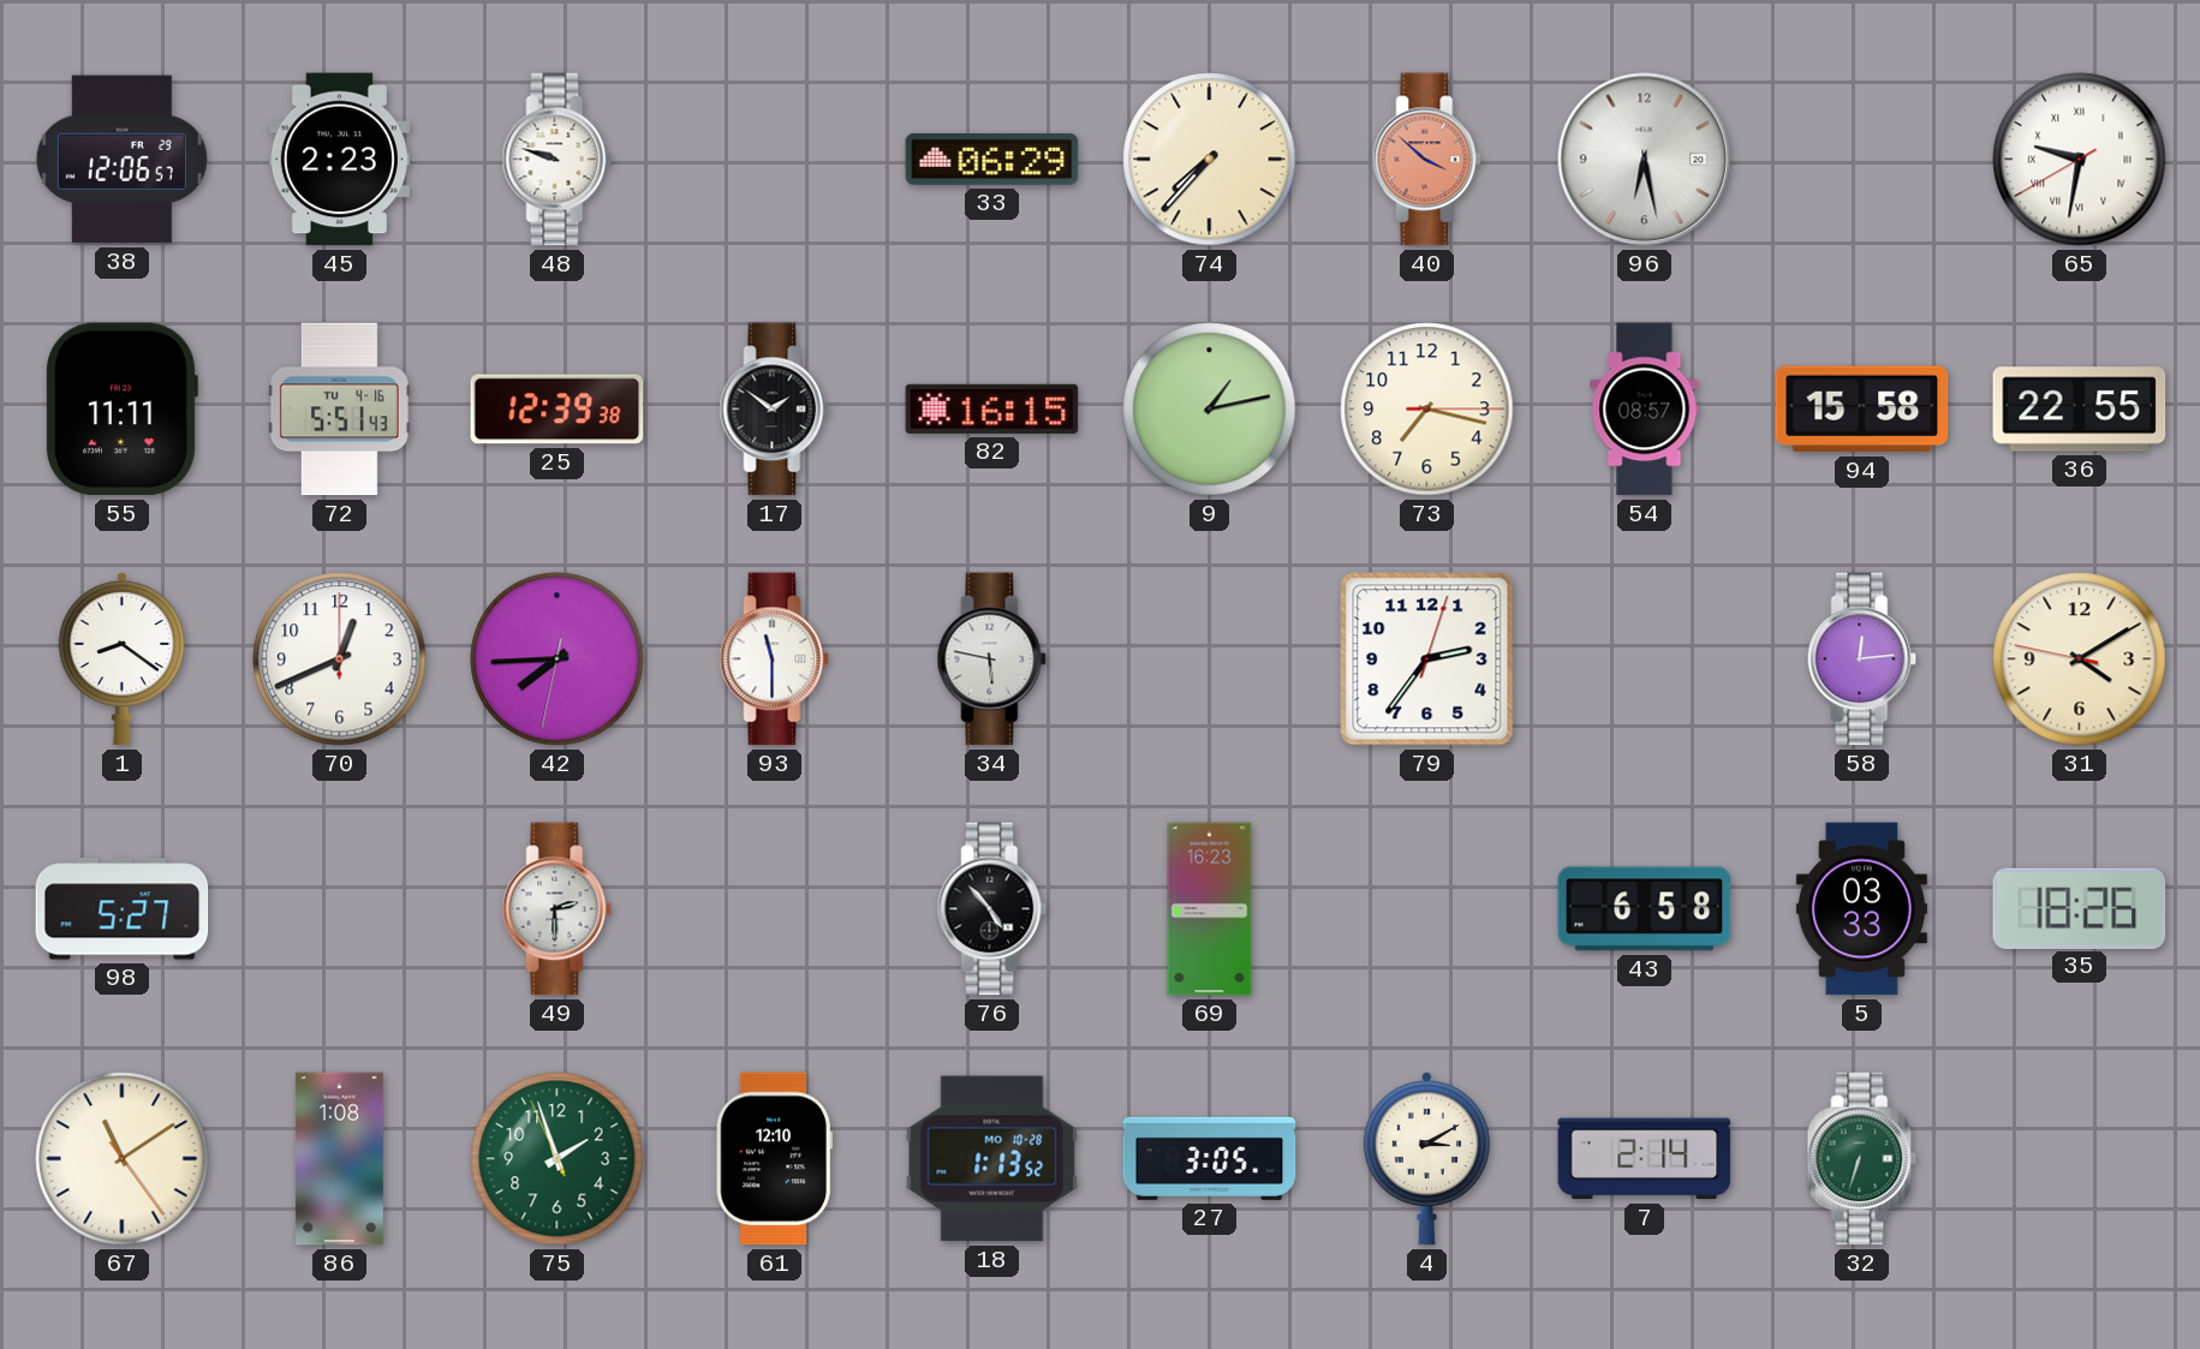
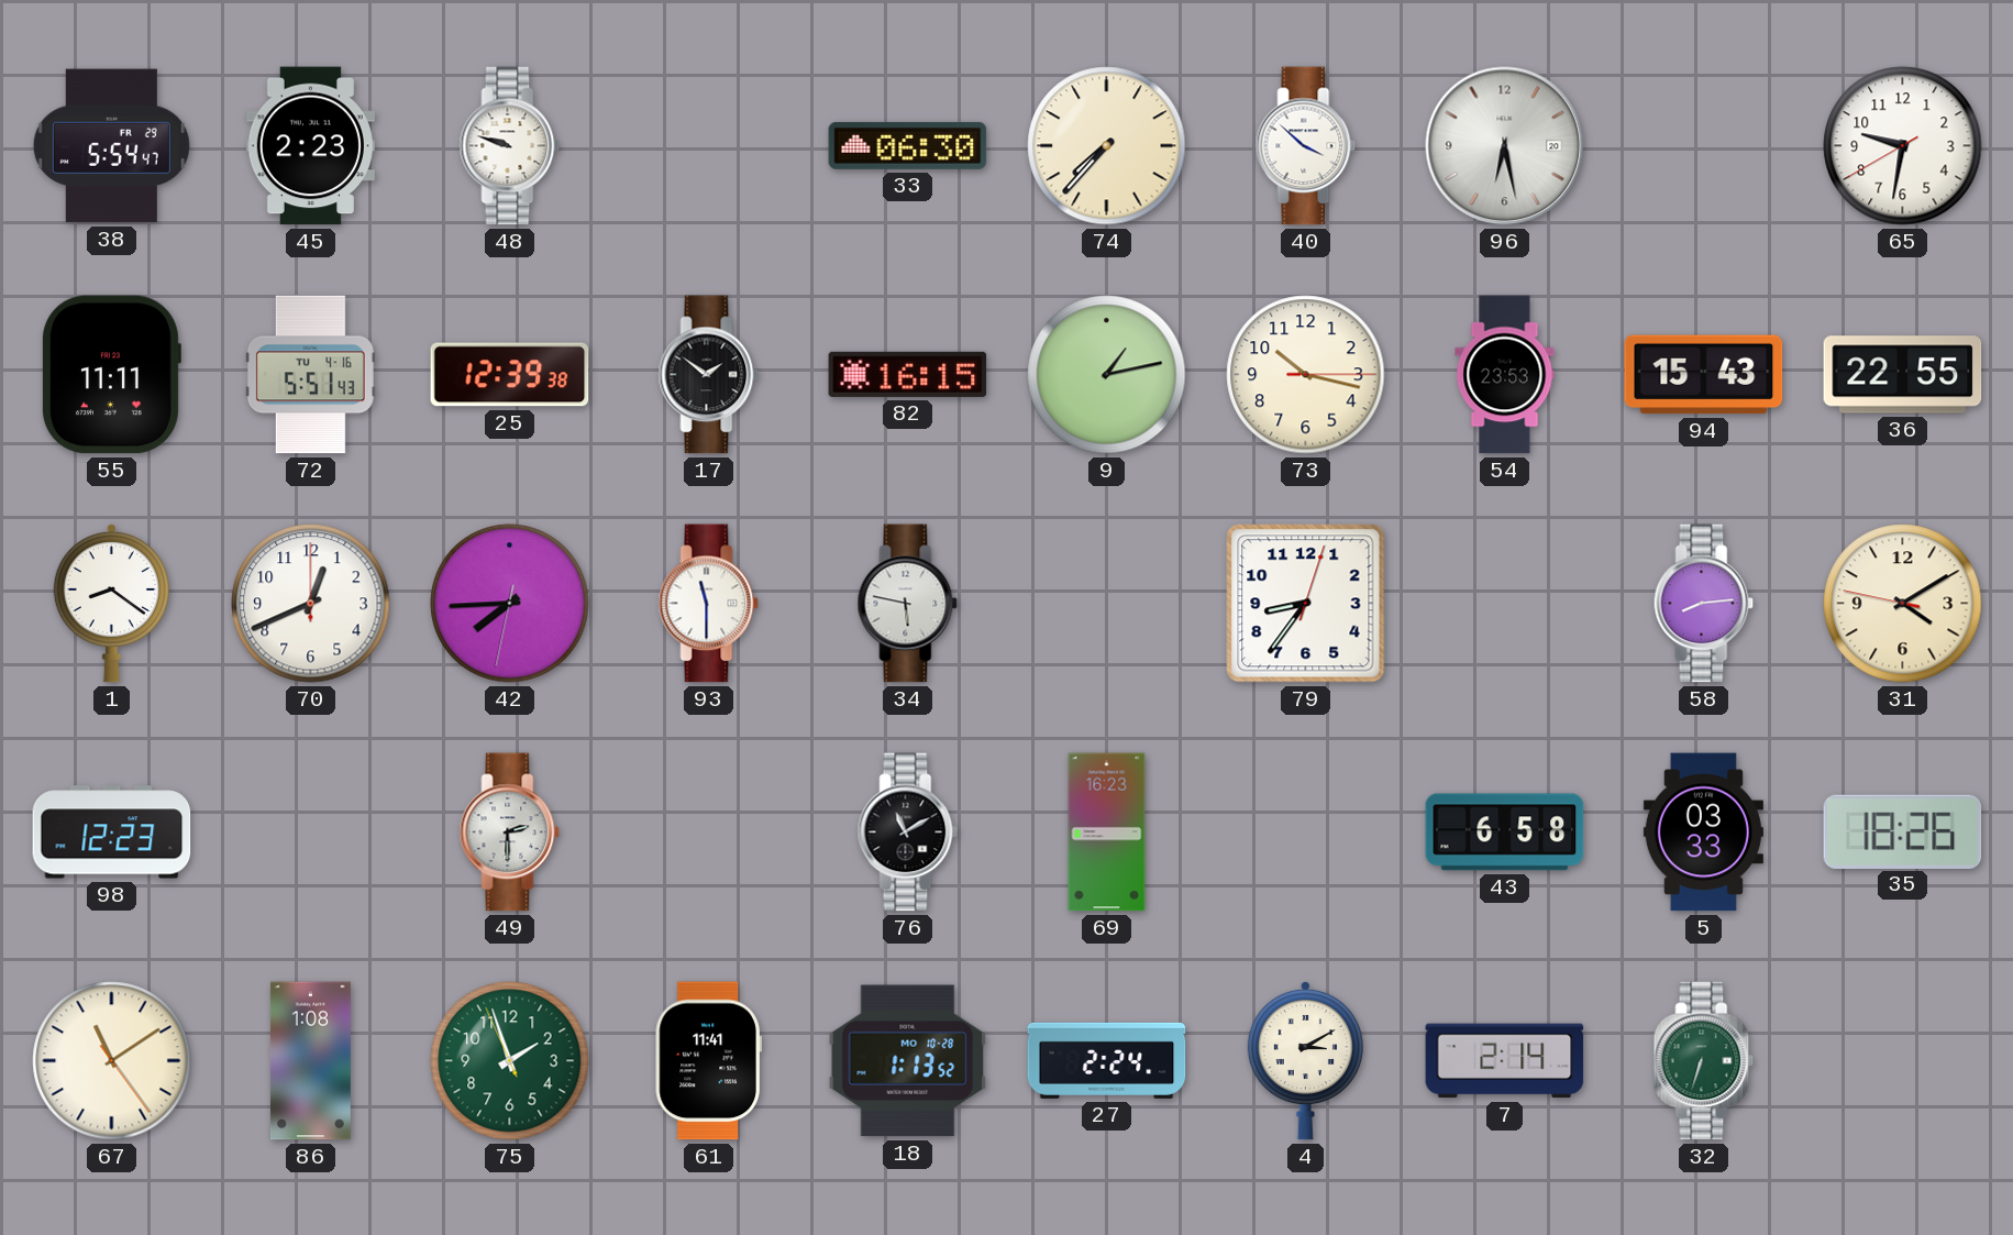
38: 12:06 -> 5:54
33: 06:29 -> 06:30
40 dial: salmon -> white
65 numerals: Roman -> Arabic
73: 7:17 -> 10:17
54: 08:57 -> 23:53
94: 15:58 -> 15:43
79: 2:36 -> 8:36
58: 12:14 -> 8:14
98: 5:27 -> 12:23
76: 4:53 -> 11:10
61: 12:10 -> 11:41
27: 3:05 -> 2:24
